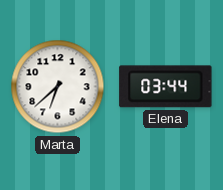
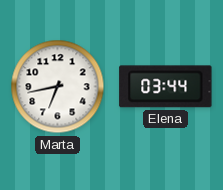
Marta: 6:38 -> 6:43
